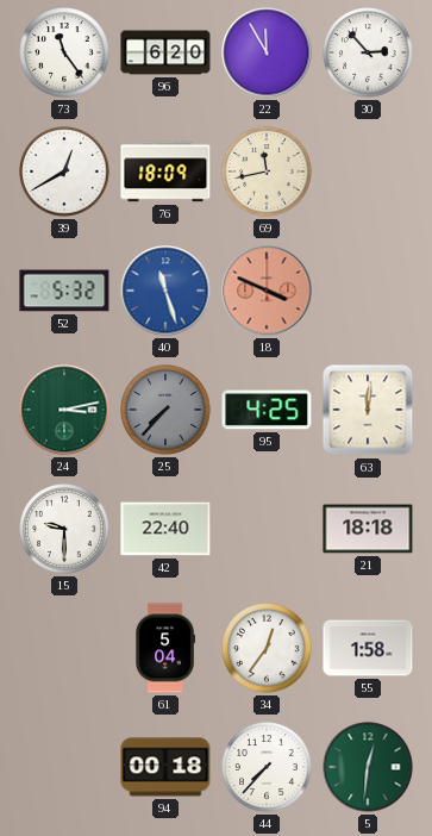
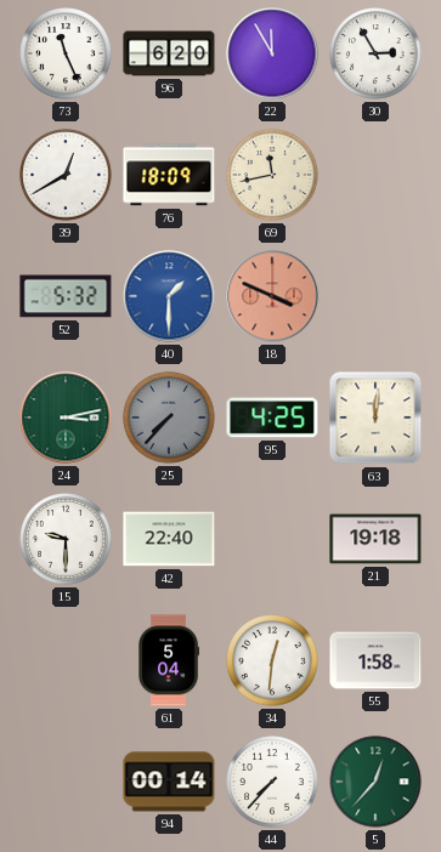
73: 11:24 -> 11:26
30: 2:53 -> 2:55
40: 11:27 -> 1:30
21: 18:18 -> 19:18
34: 12:36 -> 12:31
94: 00:18 -> 00:14
5: 12:31 -> 12:37
